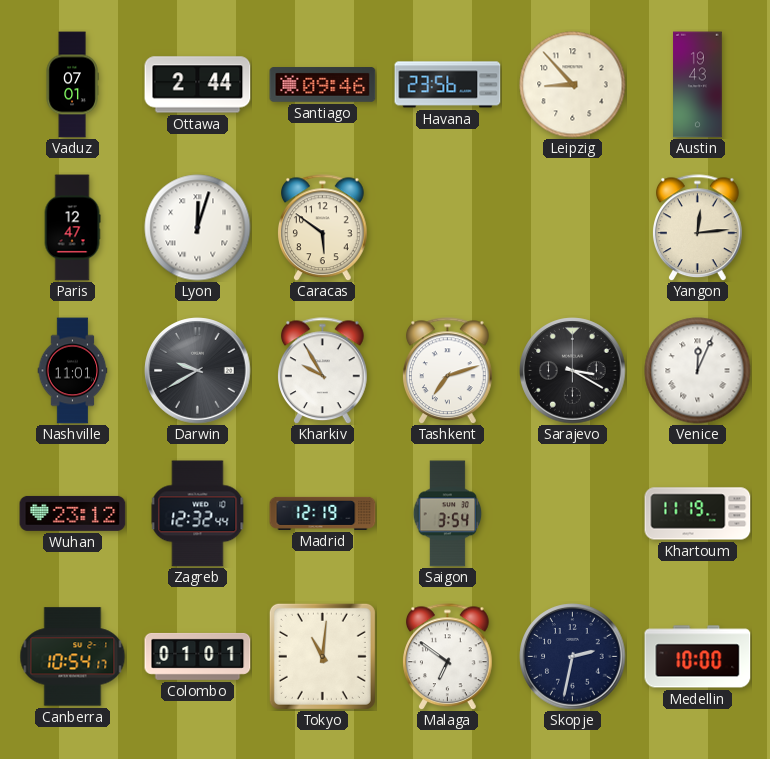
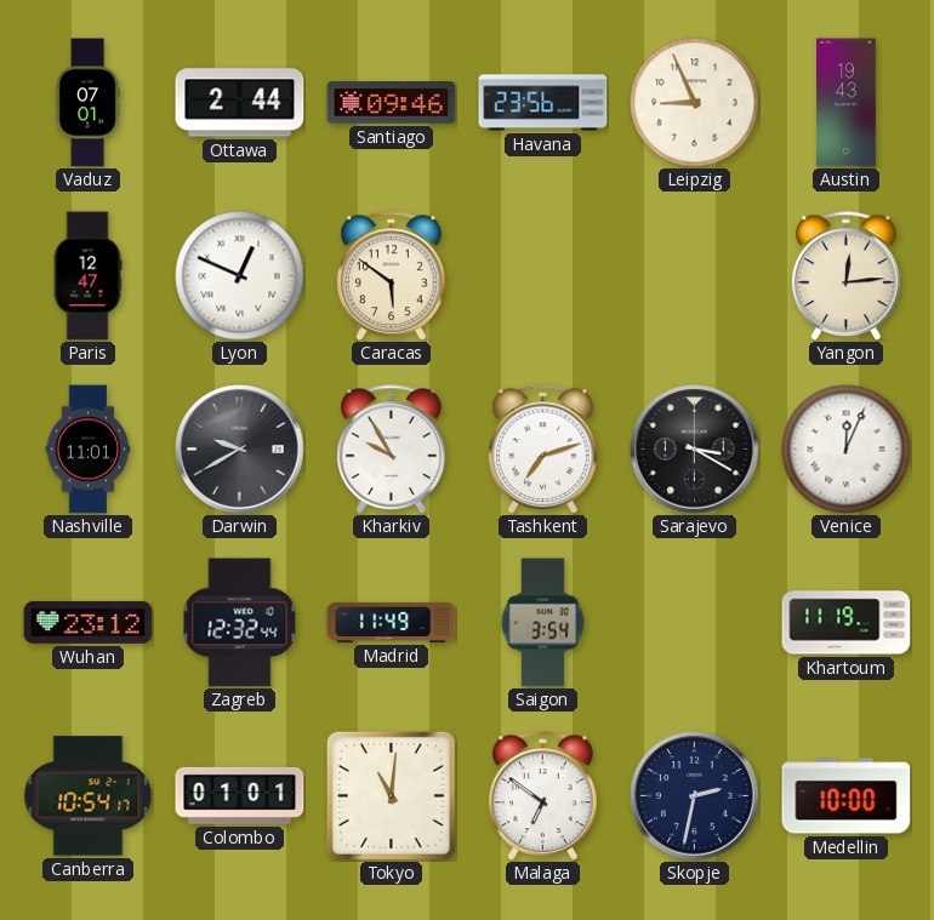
Leipzig: 8:53 -> 8:56
Lyon: 12:03 -> 12:49
Madrid: 12:19 -> 11:49
